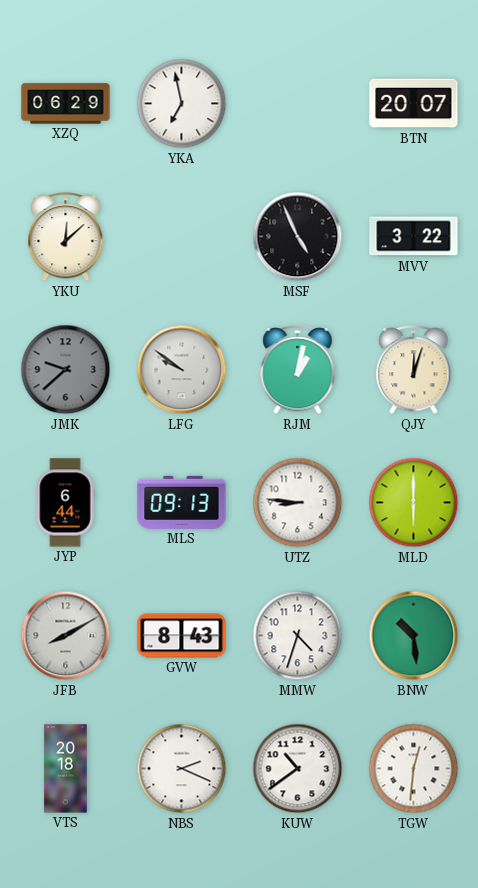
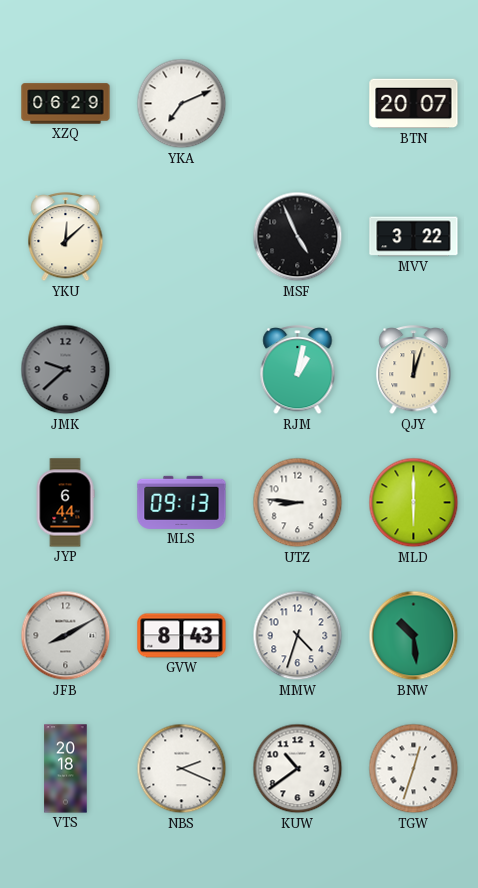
YKA: 6:58 -> 7:11
LFG: 9:51 -> none
TGW: 12:31 -> 12:33
